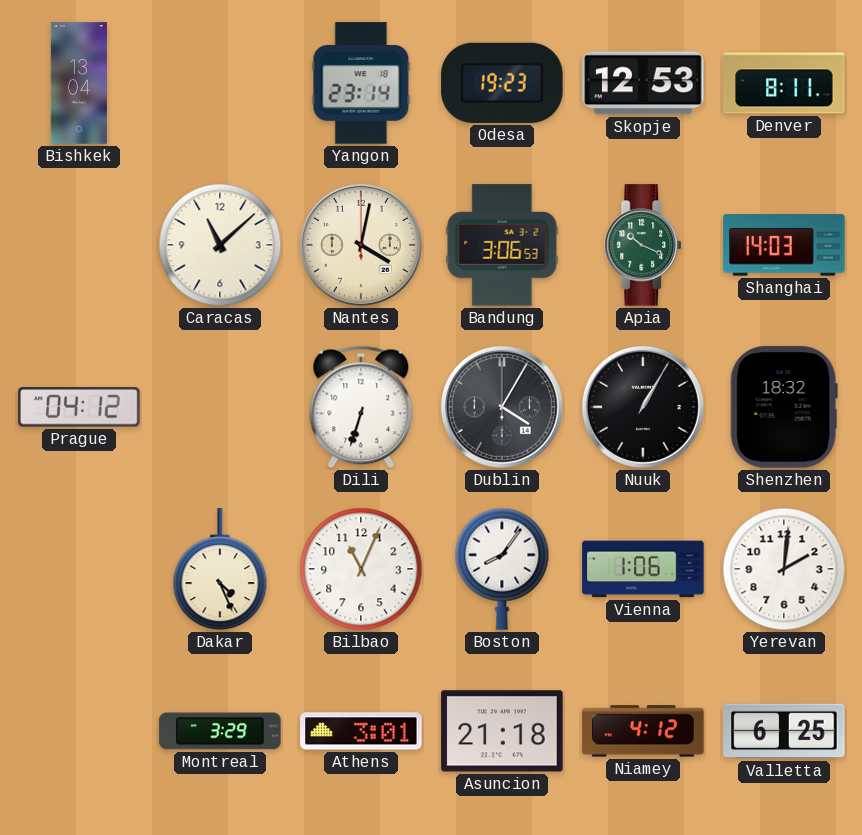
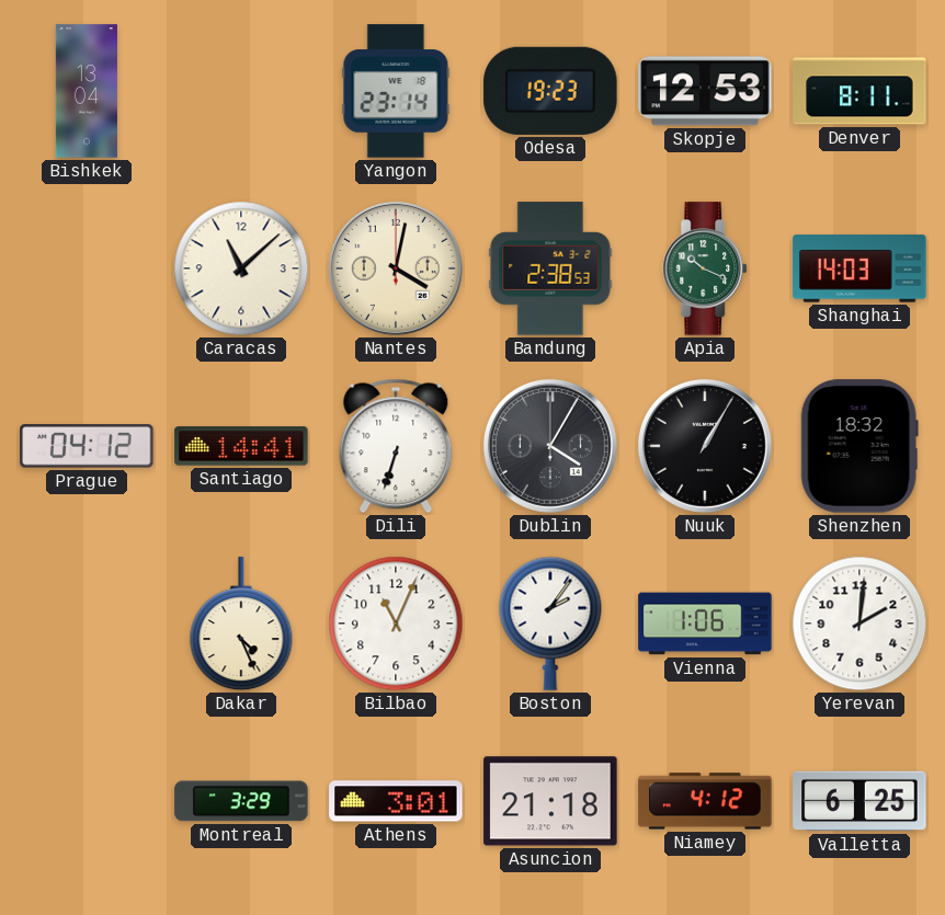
Bandung: 3:06 -> 2:38
Santiago: none -> 14:41
Boston: 8:06 -> 2:06
